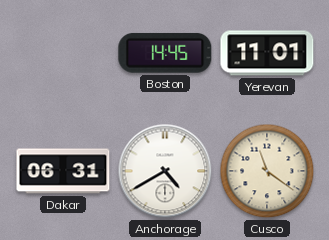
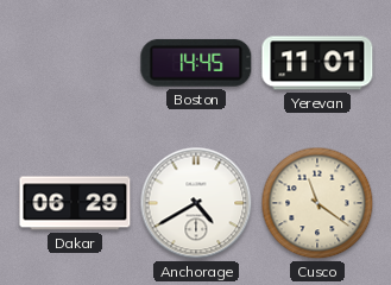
Dakar: 06:31 -> 06:29
